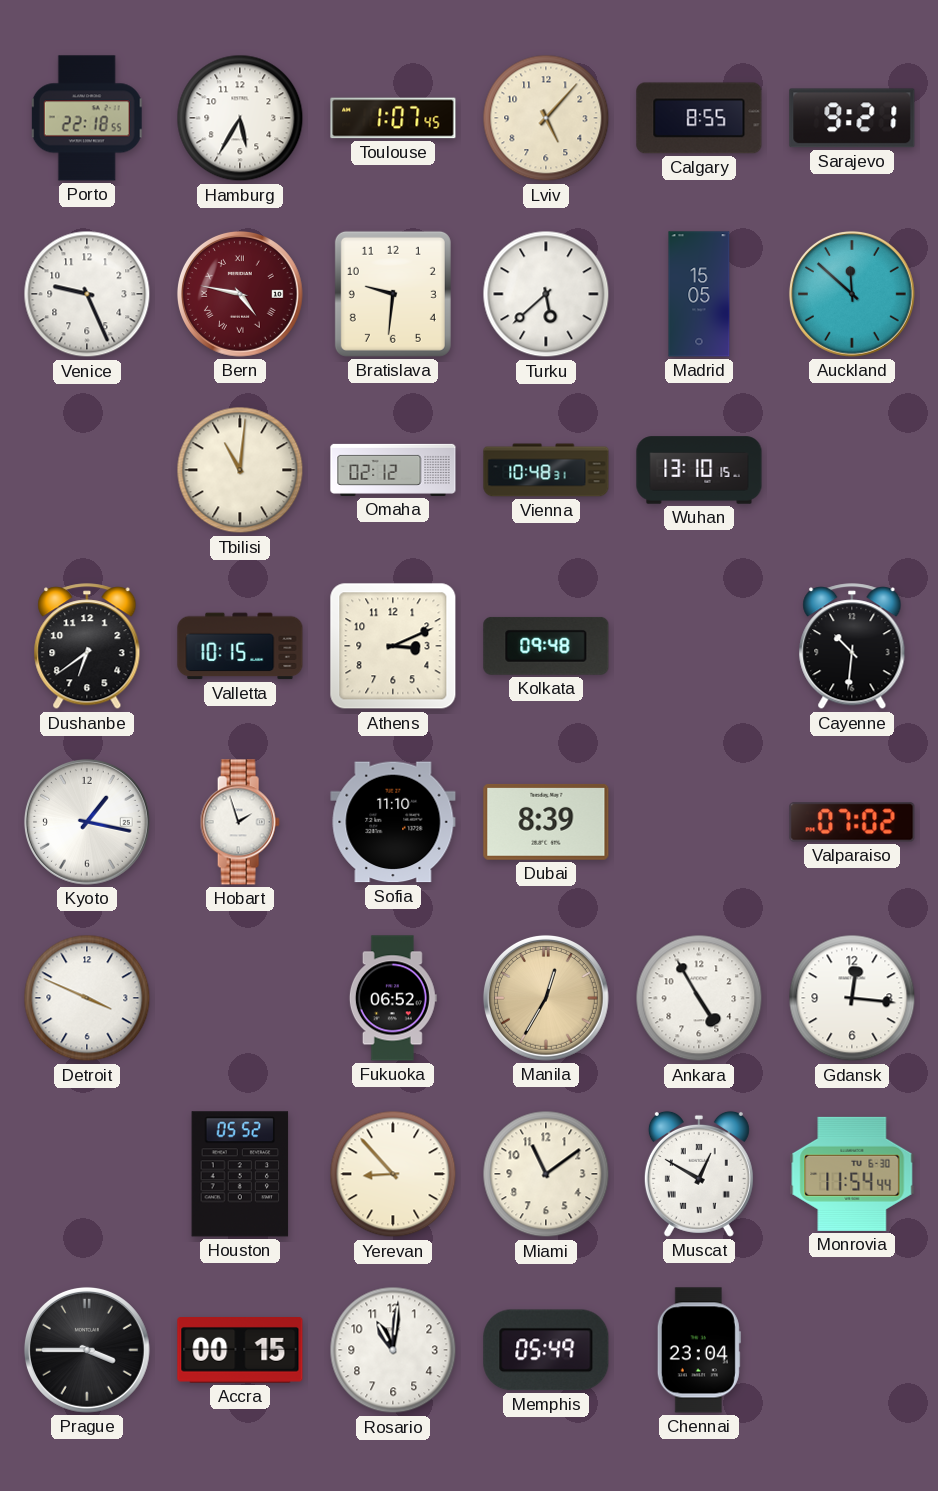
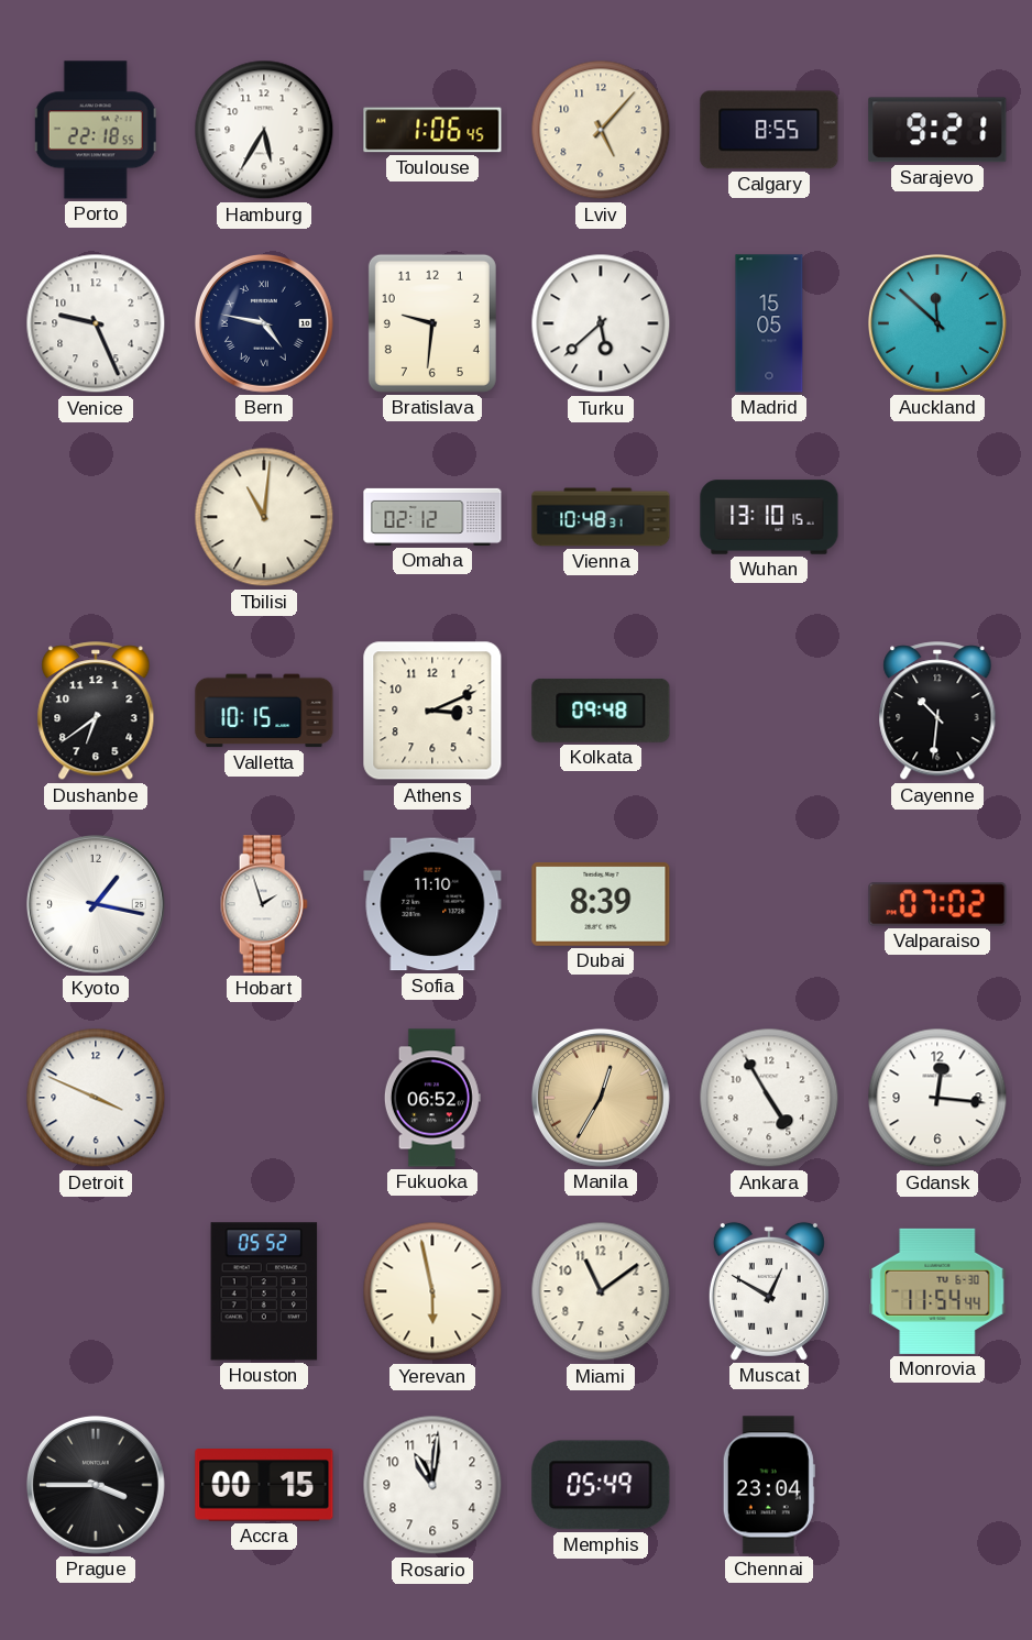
Toulouse: 1:07 -> 1:06
Bern dial: burgundy -> navy
Yerevan: 8:53 -> 5:58
